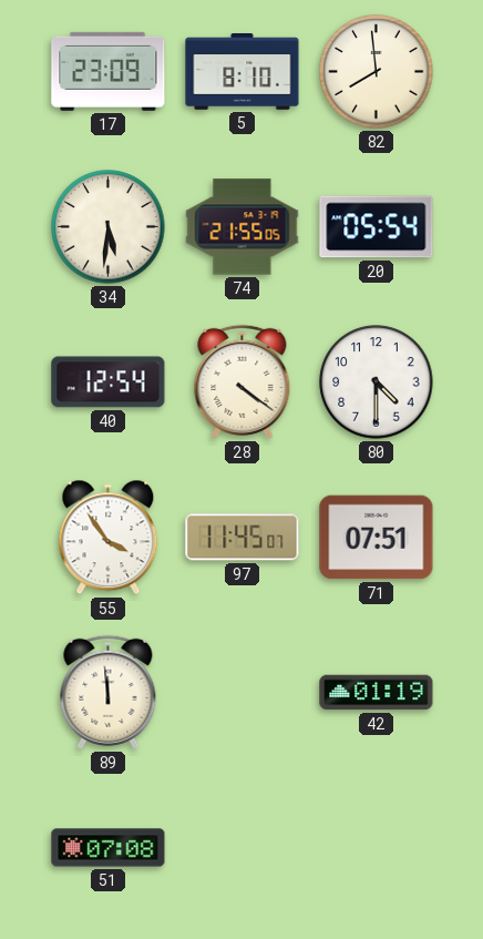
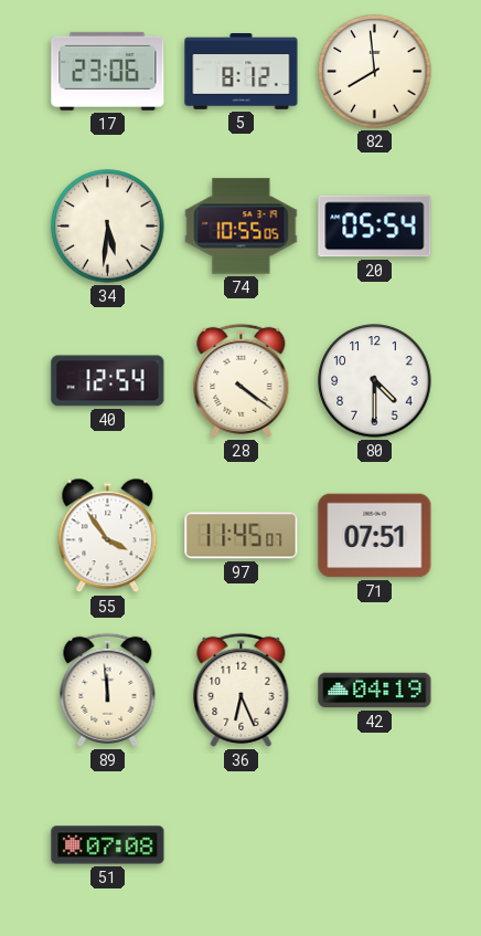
17: 23:09 -> 23:06
5: 8:10 -> 8:12
74: 21:55 -> 10:55
36: none -> 6:26
42: 01:19 -> 04:19
